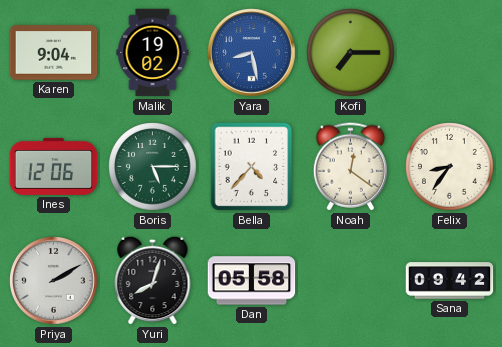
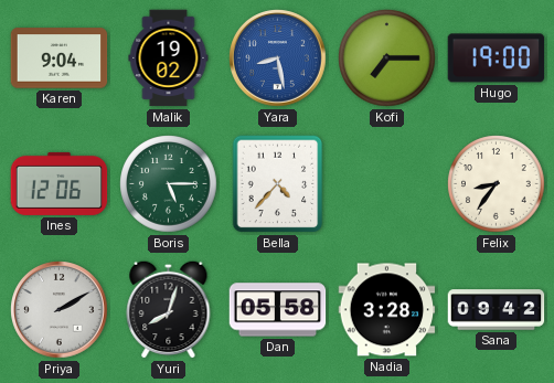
Hugo: none -> 19:00
Noah: 12:21 -> none
Nadia: none -> 3:28
